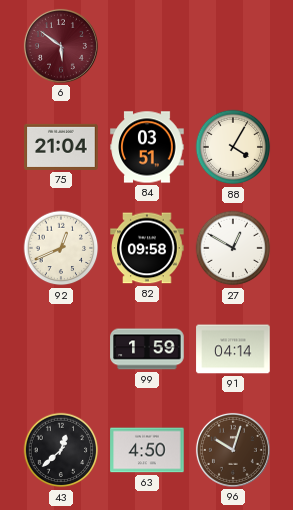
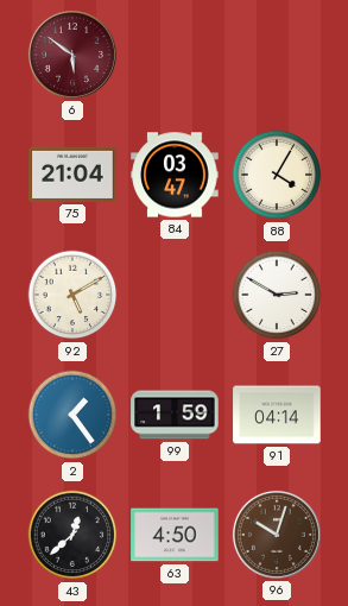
84: 03:51 -> 03:47
92: 12:41 -> 5:10
82: 09:58 -> none
27: 12:50 -> 2:50
2: none -> 1:24
